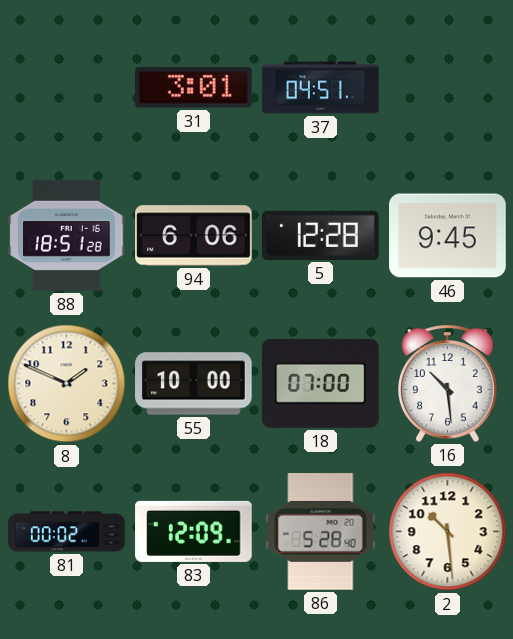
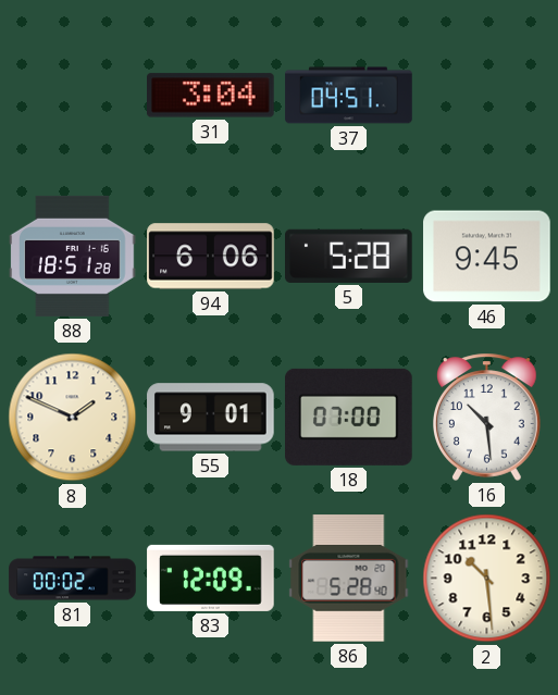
31: 3:01 -> 3:04
5: 12:28 -> 5:28
55: 10:00 -> 9:01
